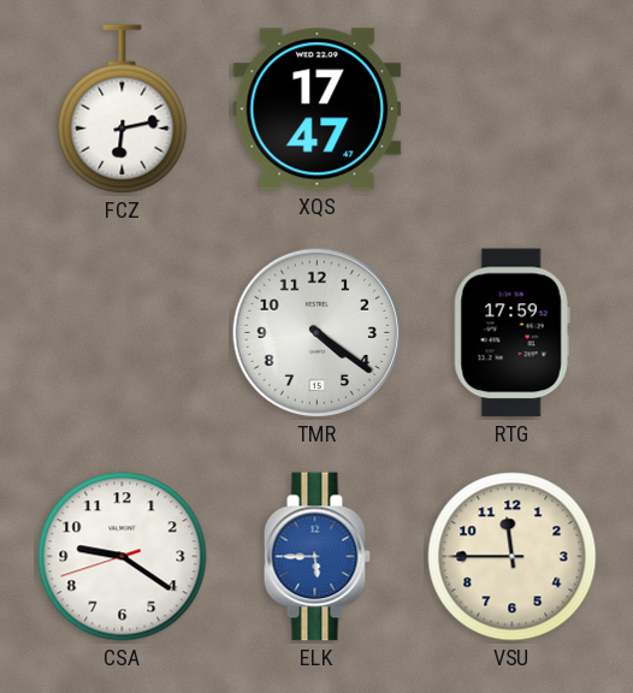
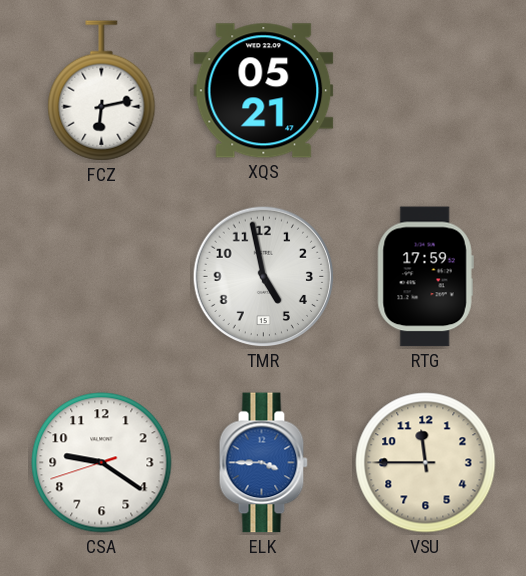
XQS: 17:47 -> 05:21
TMR: 4:21 -> 4:58
ELK: 5:45 -> 3:45
